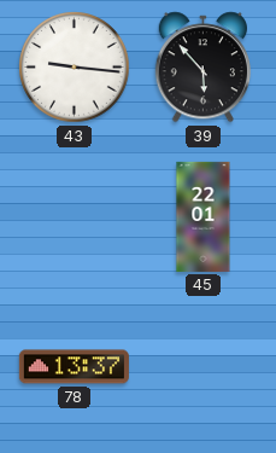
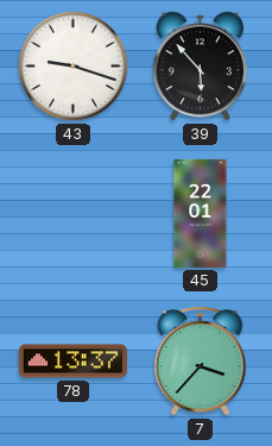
43: 9:16 -> 9:18
7: none -> 3:37
